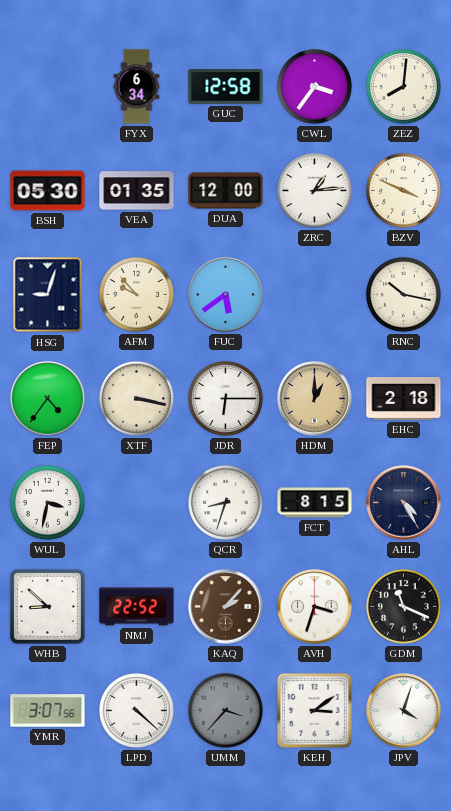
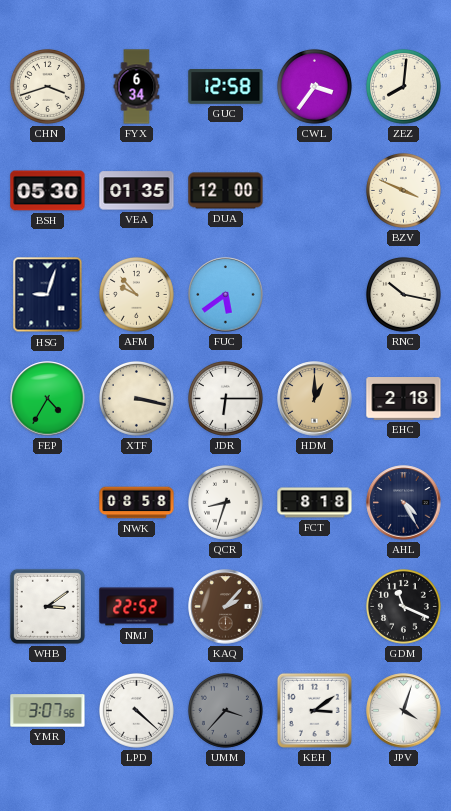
CHN: none -> 3:42
ZRC: 1:14 -> none
FEP: 4:36 -> 4:35
WUL: 3:32 -> none
NWK: none -> 08:58
FCT: 8:15 -> 8:18
WHB: 8:52 -> 3:09
AVH: 3:33 -> none
